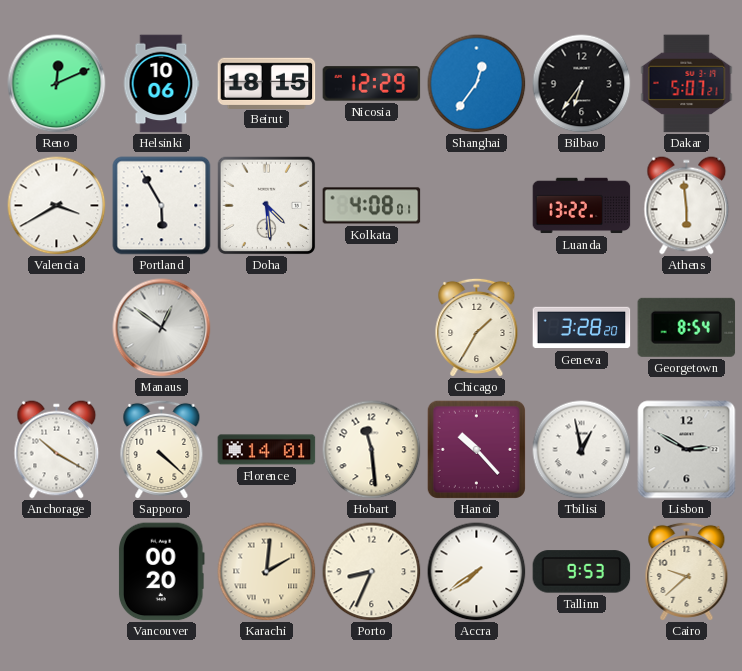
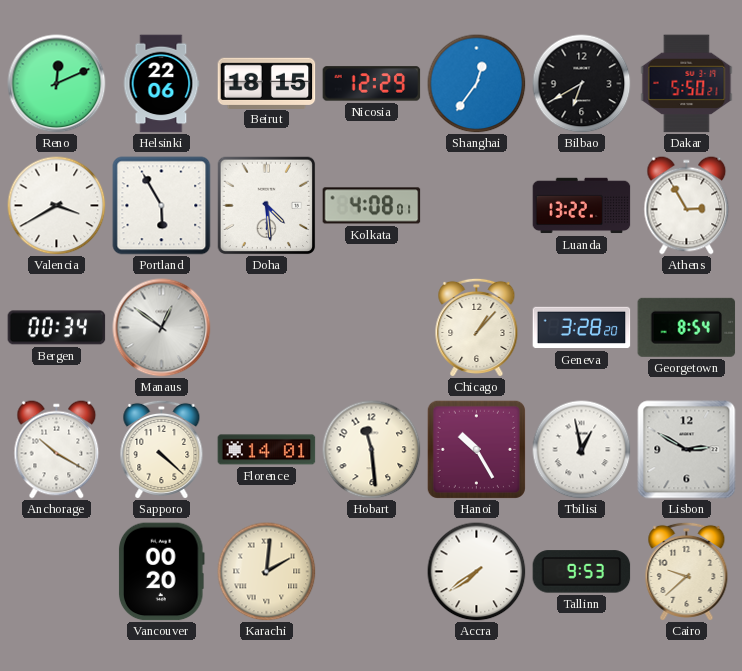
Helsinki: 10:06 -> 22:06
Bilbao: 6:36 -> 6:40
Dakar: 5:07 -> 5:50
Athens: 5:59 -> 2:55
Bergen: none -> 00:34
Chicago: 1:35 -> 1:07
Hanoi: 10:23 -> 10:25
Porto: 8:34 -> none
